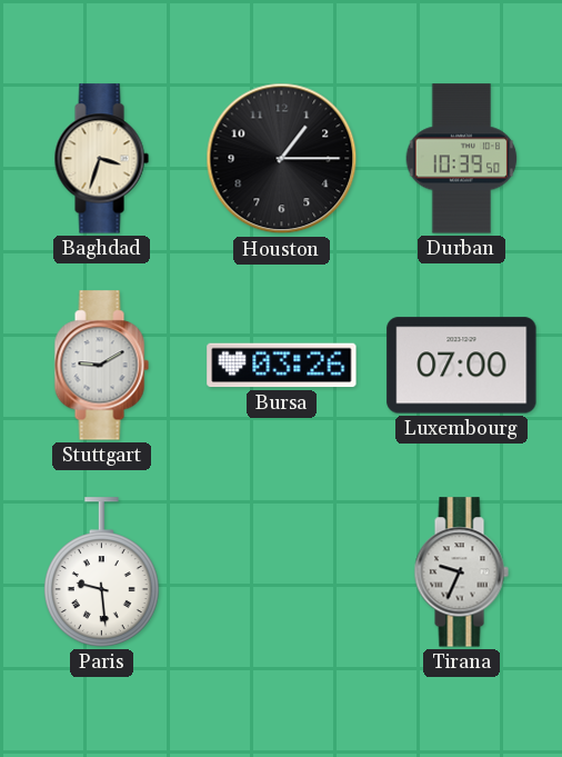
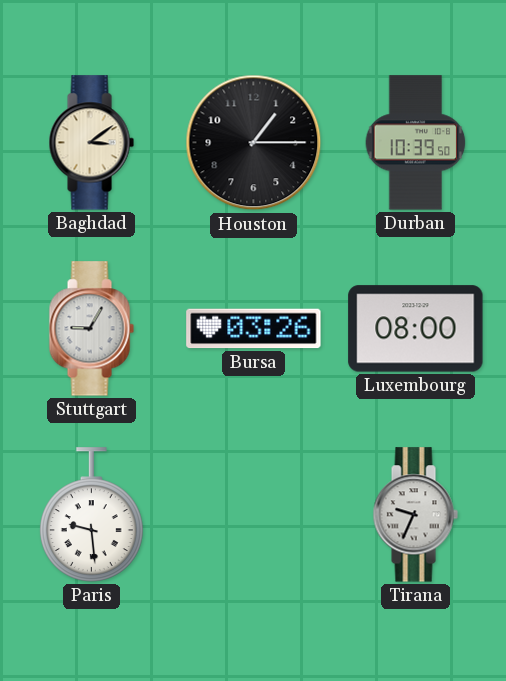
Baghdad: 3:33 -> 3:09
Stuttgart: 9:10 -> 9:05
Luxembourg: 07:00 -> 08:00
